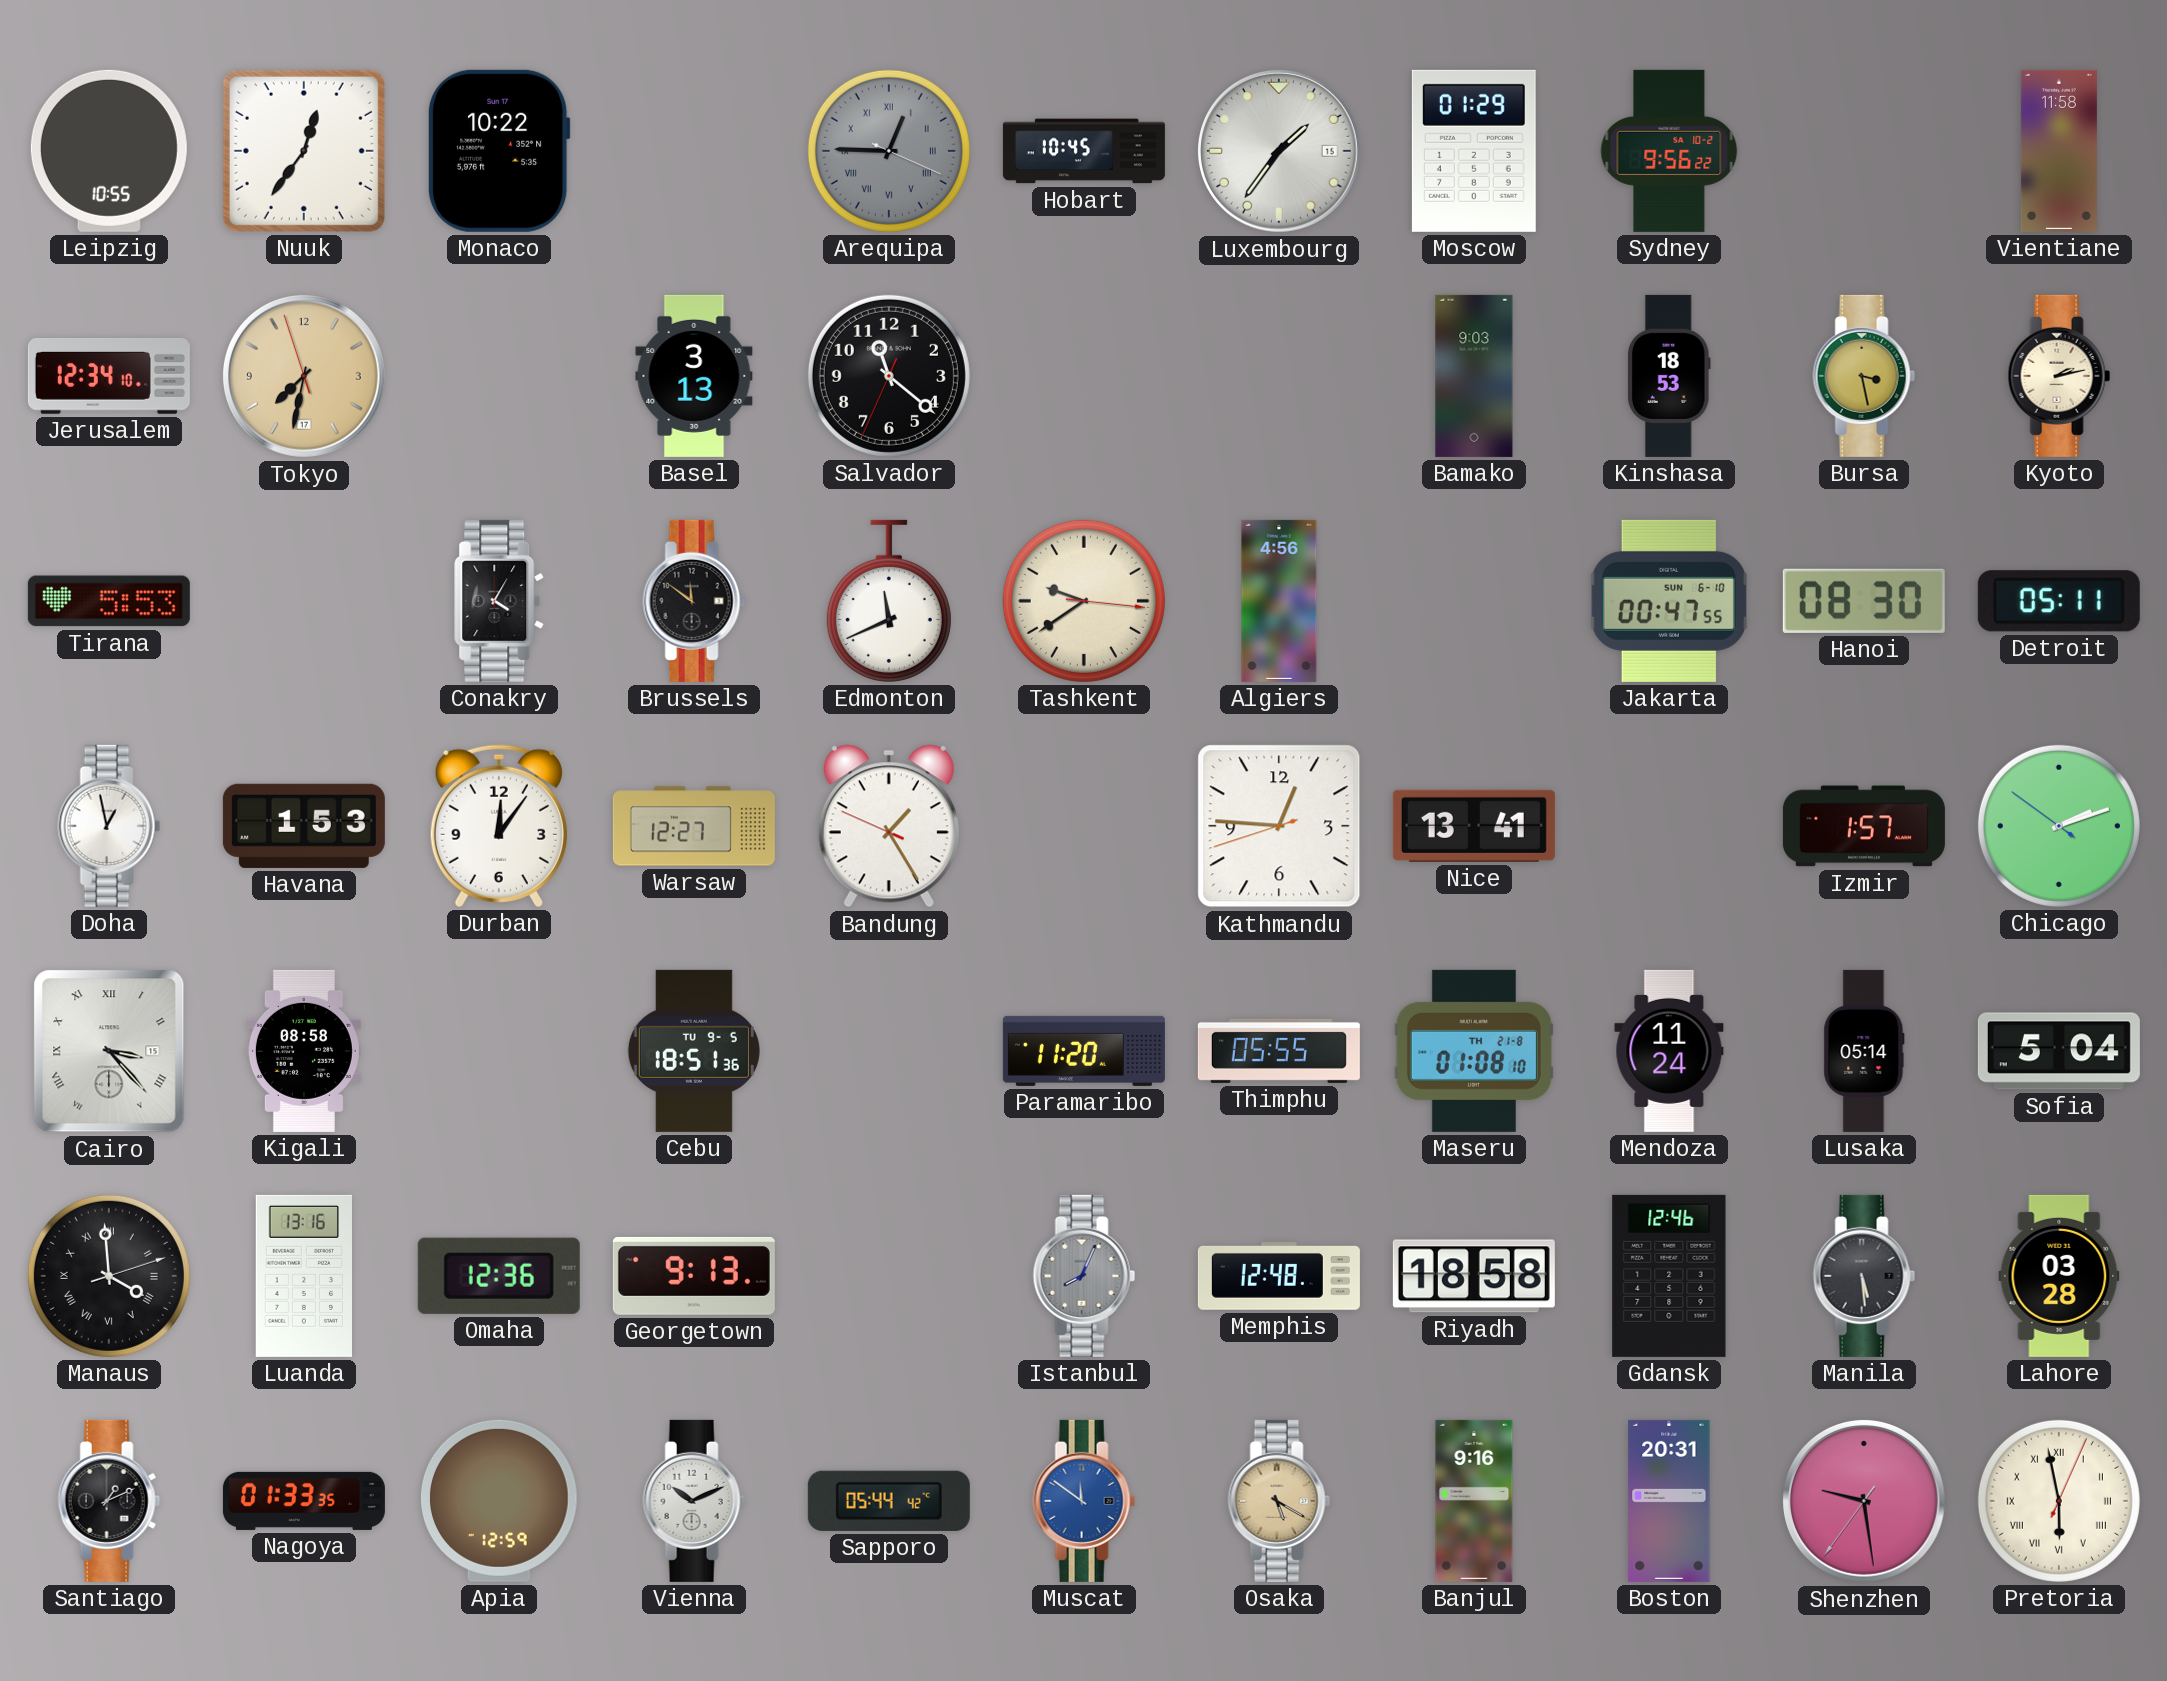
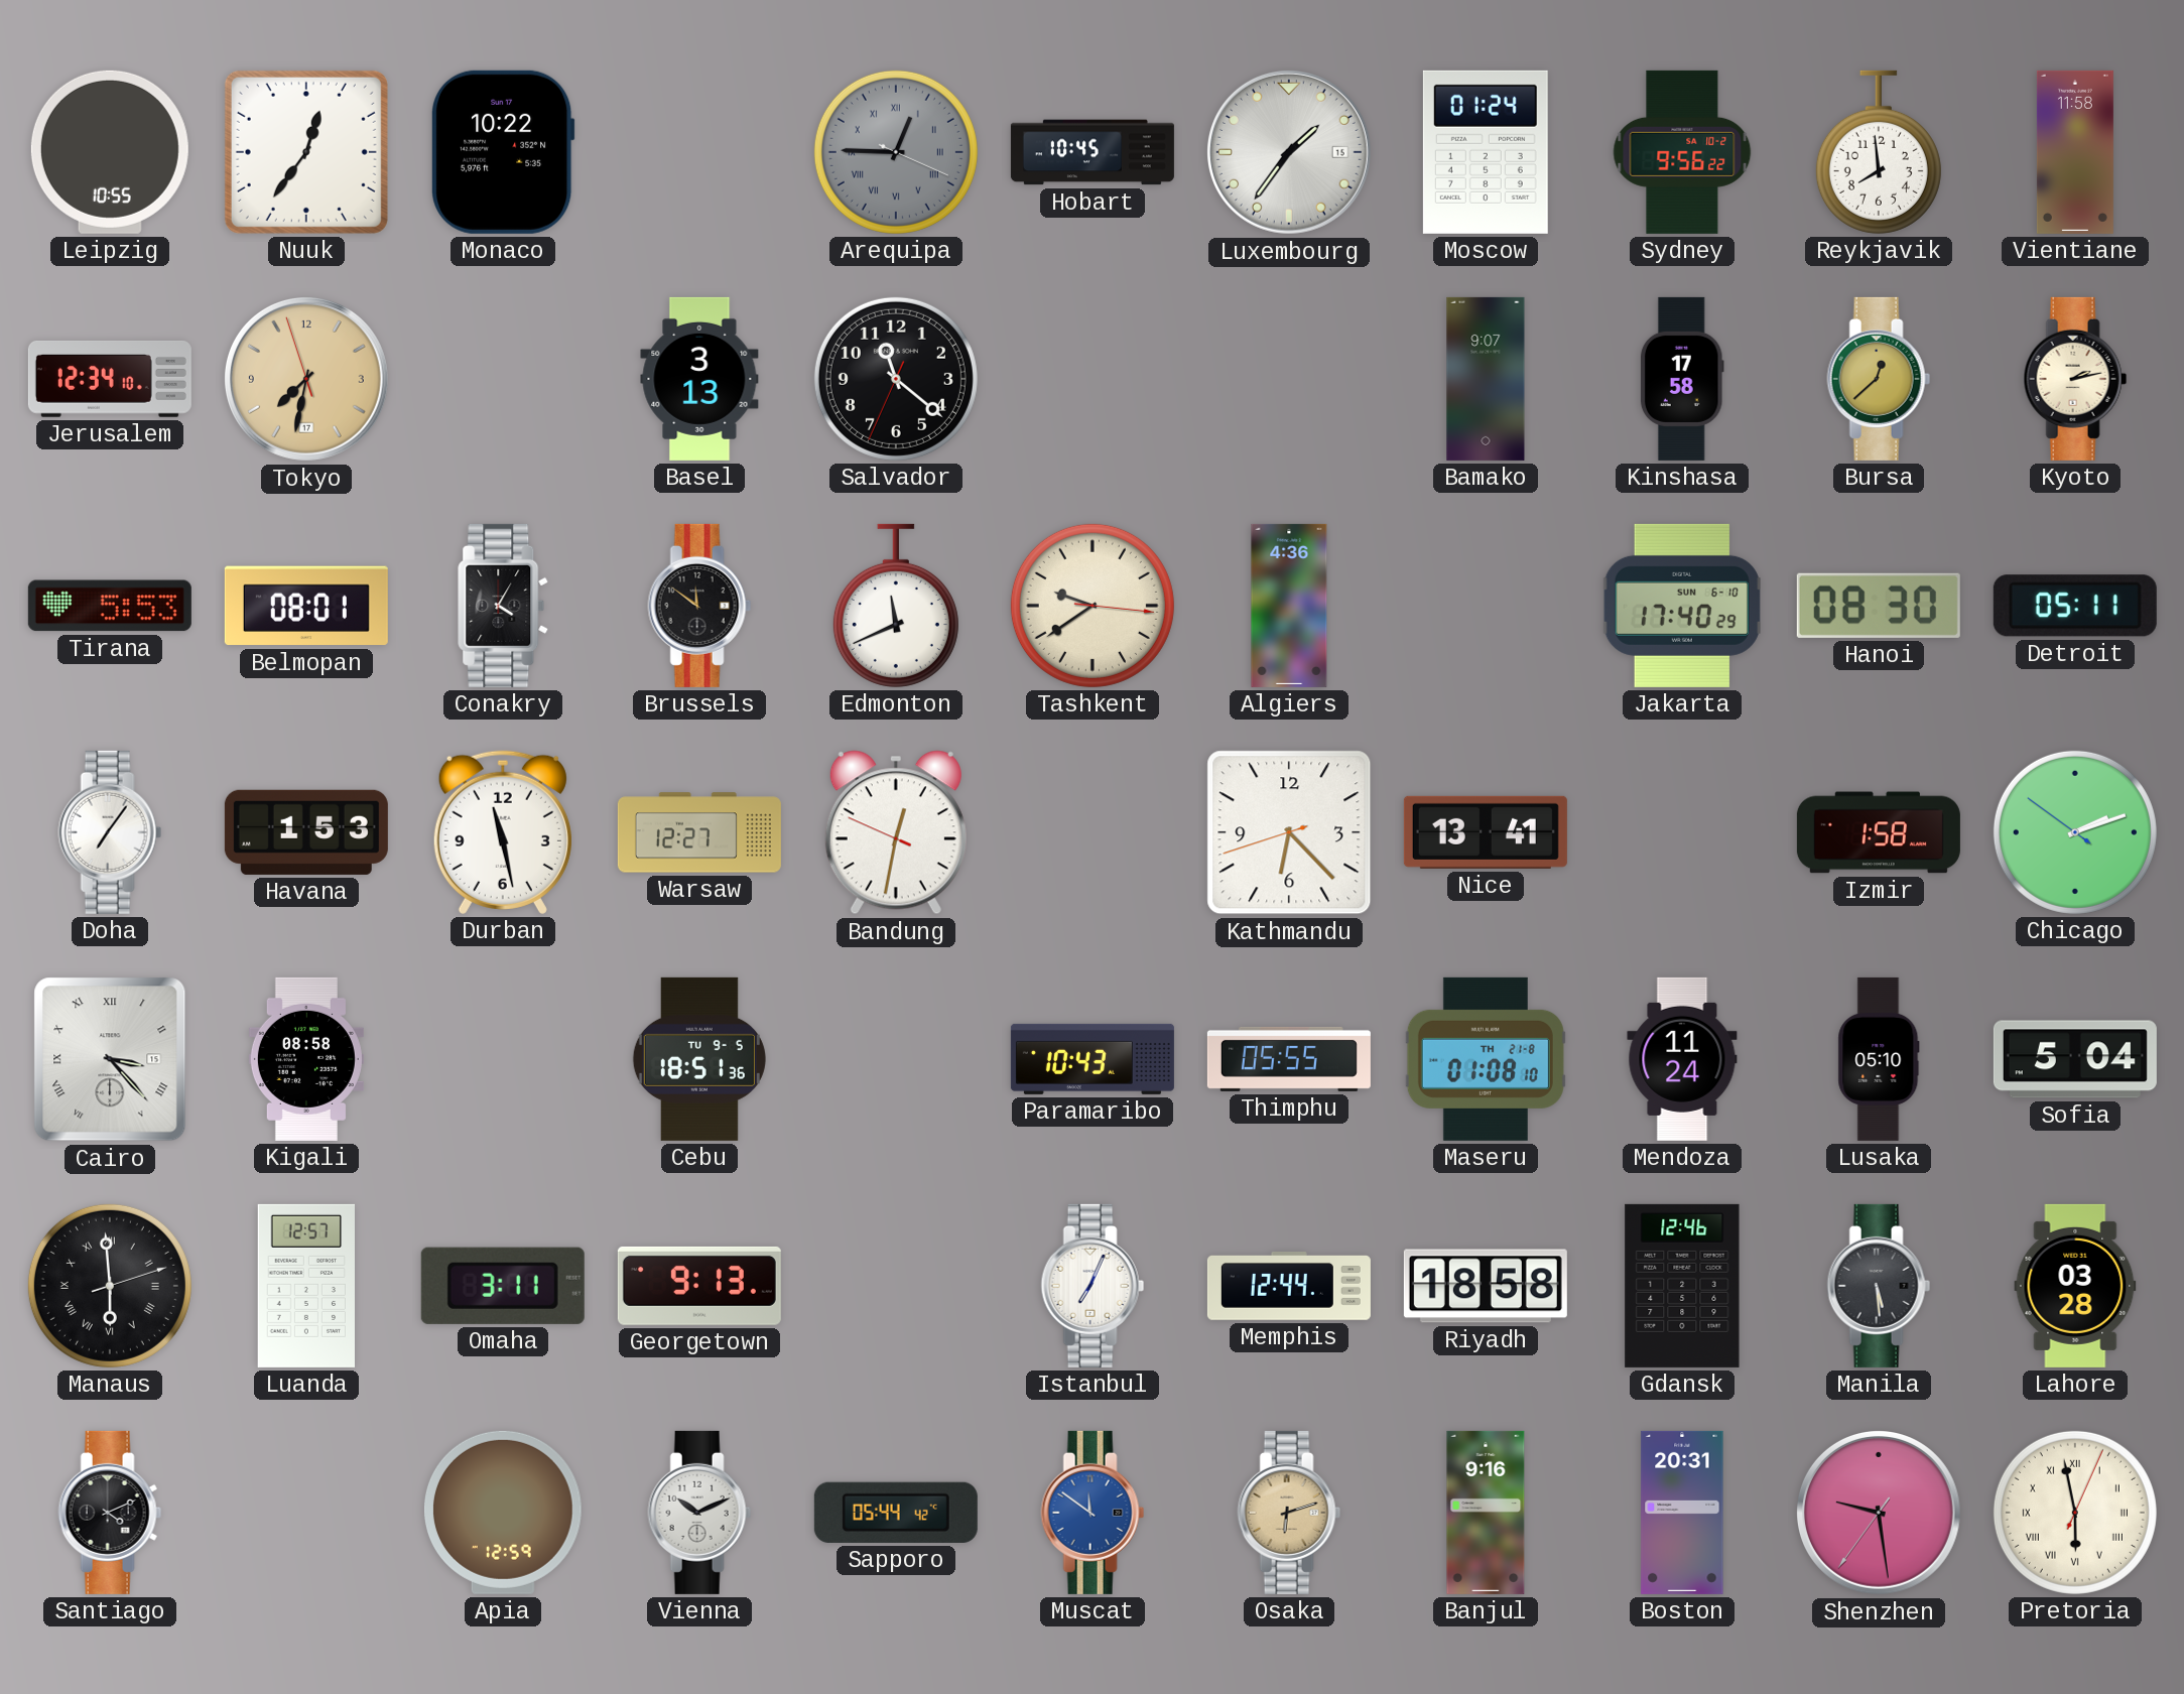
Moscow: 01:29 -> 01:24
Reykjavik: none -> 7:59
Bamako: 9:03 -> 9:07
Kinshasa: 18:53 -> 17:58
Bursa: 3:28 -> 12:38
Belmopan: none -> 08:01
Algiers: 4:56 -> 4:36
Jakarta: 00:47 -> 17:40
Doha: 12:58 -> 7:06
Durban: 12:06 -> 11:28
Bandung: 1:24 -> 12:31
Kathmandu: 12:45 -> 6:22
Izmir: 1:57 -> 1:58
Paramaribo: 11:20 -> 10:43
Lusaka: 05:14 -> 05:10
Manaus: 3:59 -> 5:59
Luanda: 13:16 -> 12:57
Omaha: 12:36 -> 3:11
Istanbul: 8:04 -> 7:04
Istanbul dial: grey -> white
Memphis: 12:48 -> 12:44
Santiago: 1:11 -> 4:11
Nagoya: 01:33 -> none
Osaka: 5:20 -> 6:12
